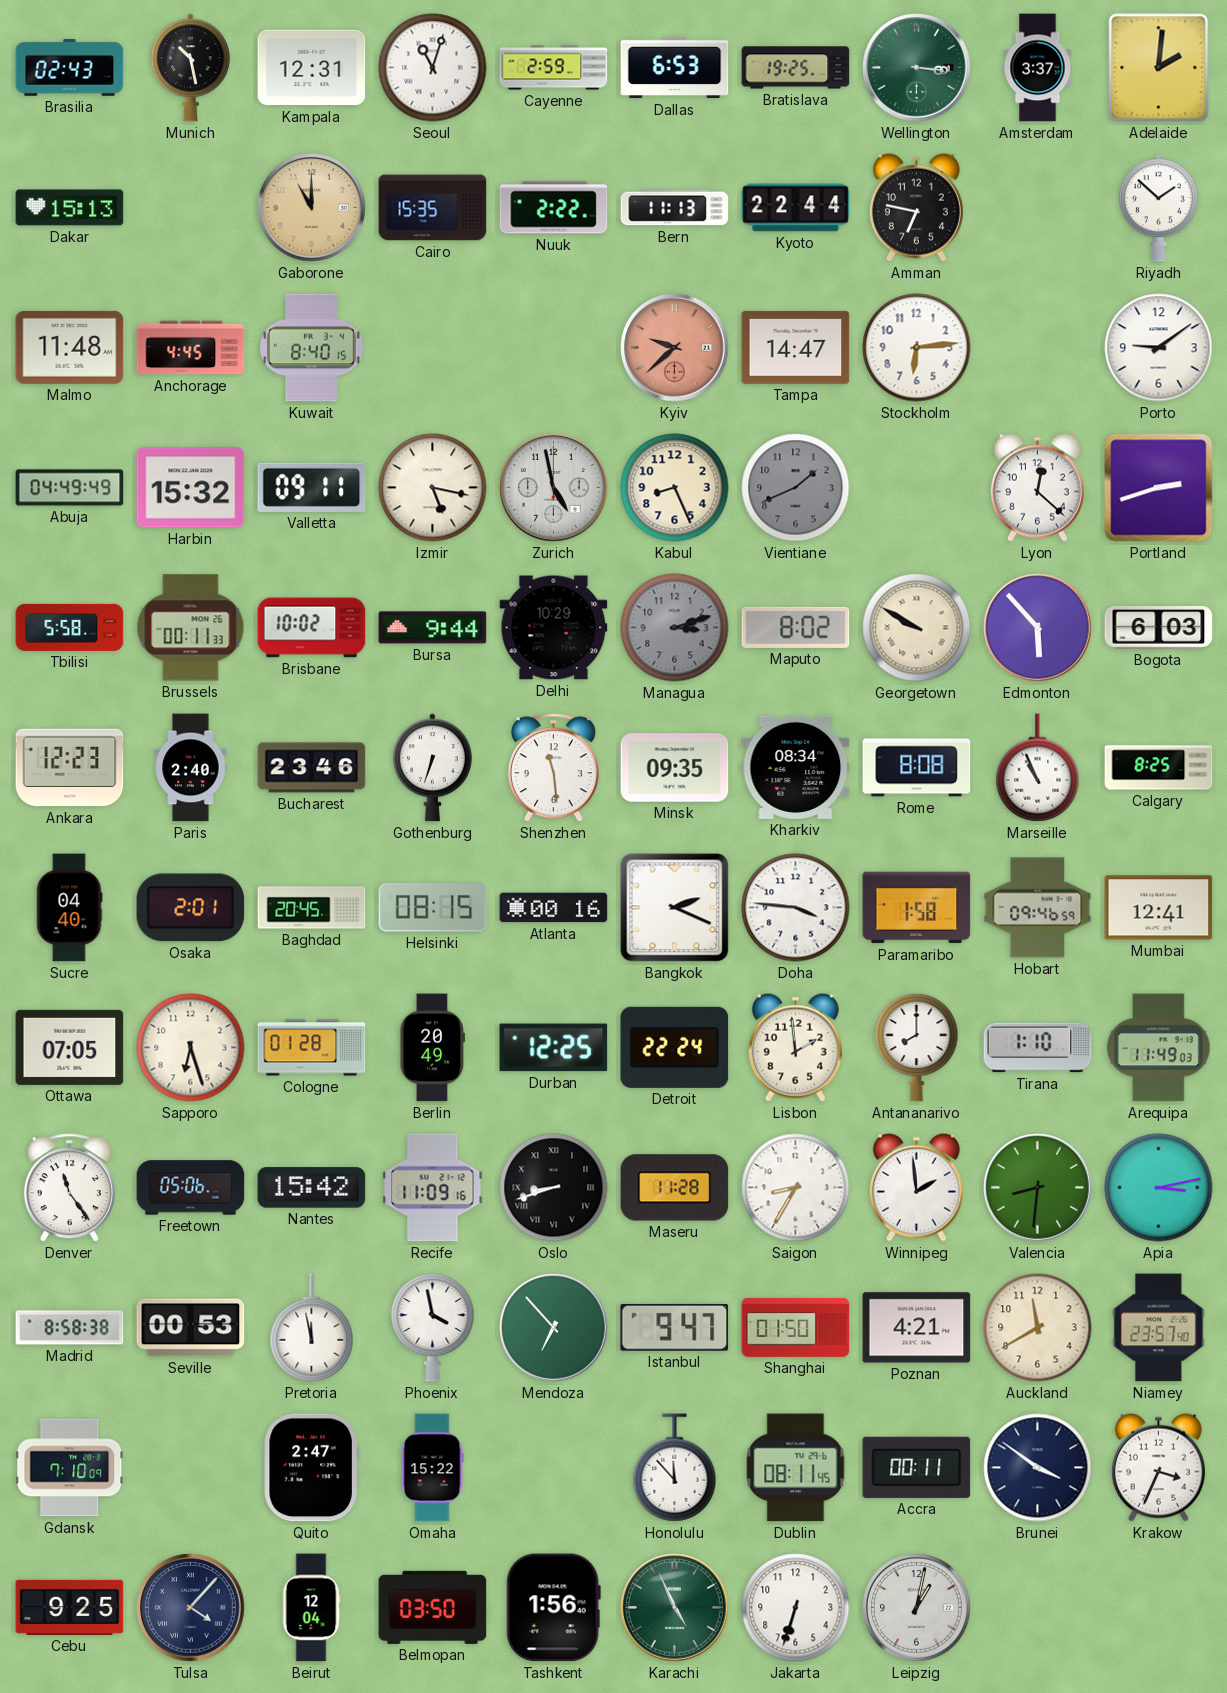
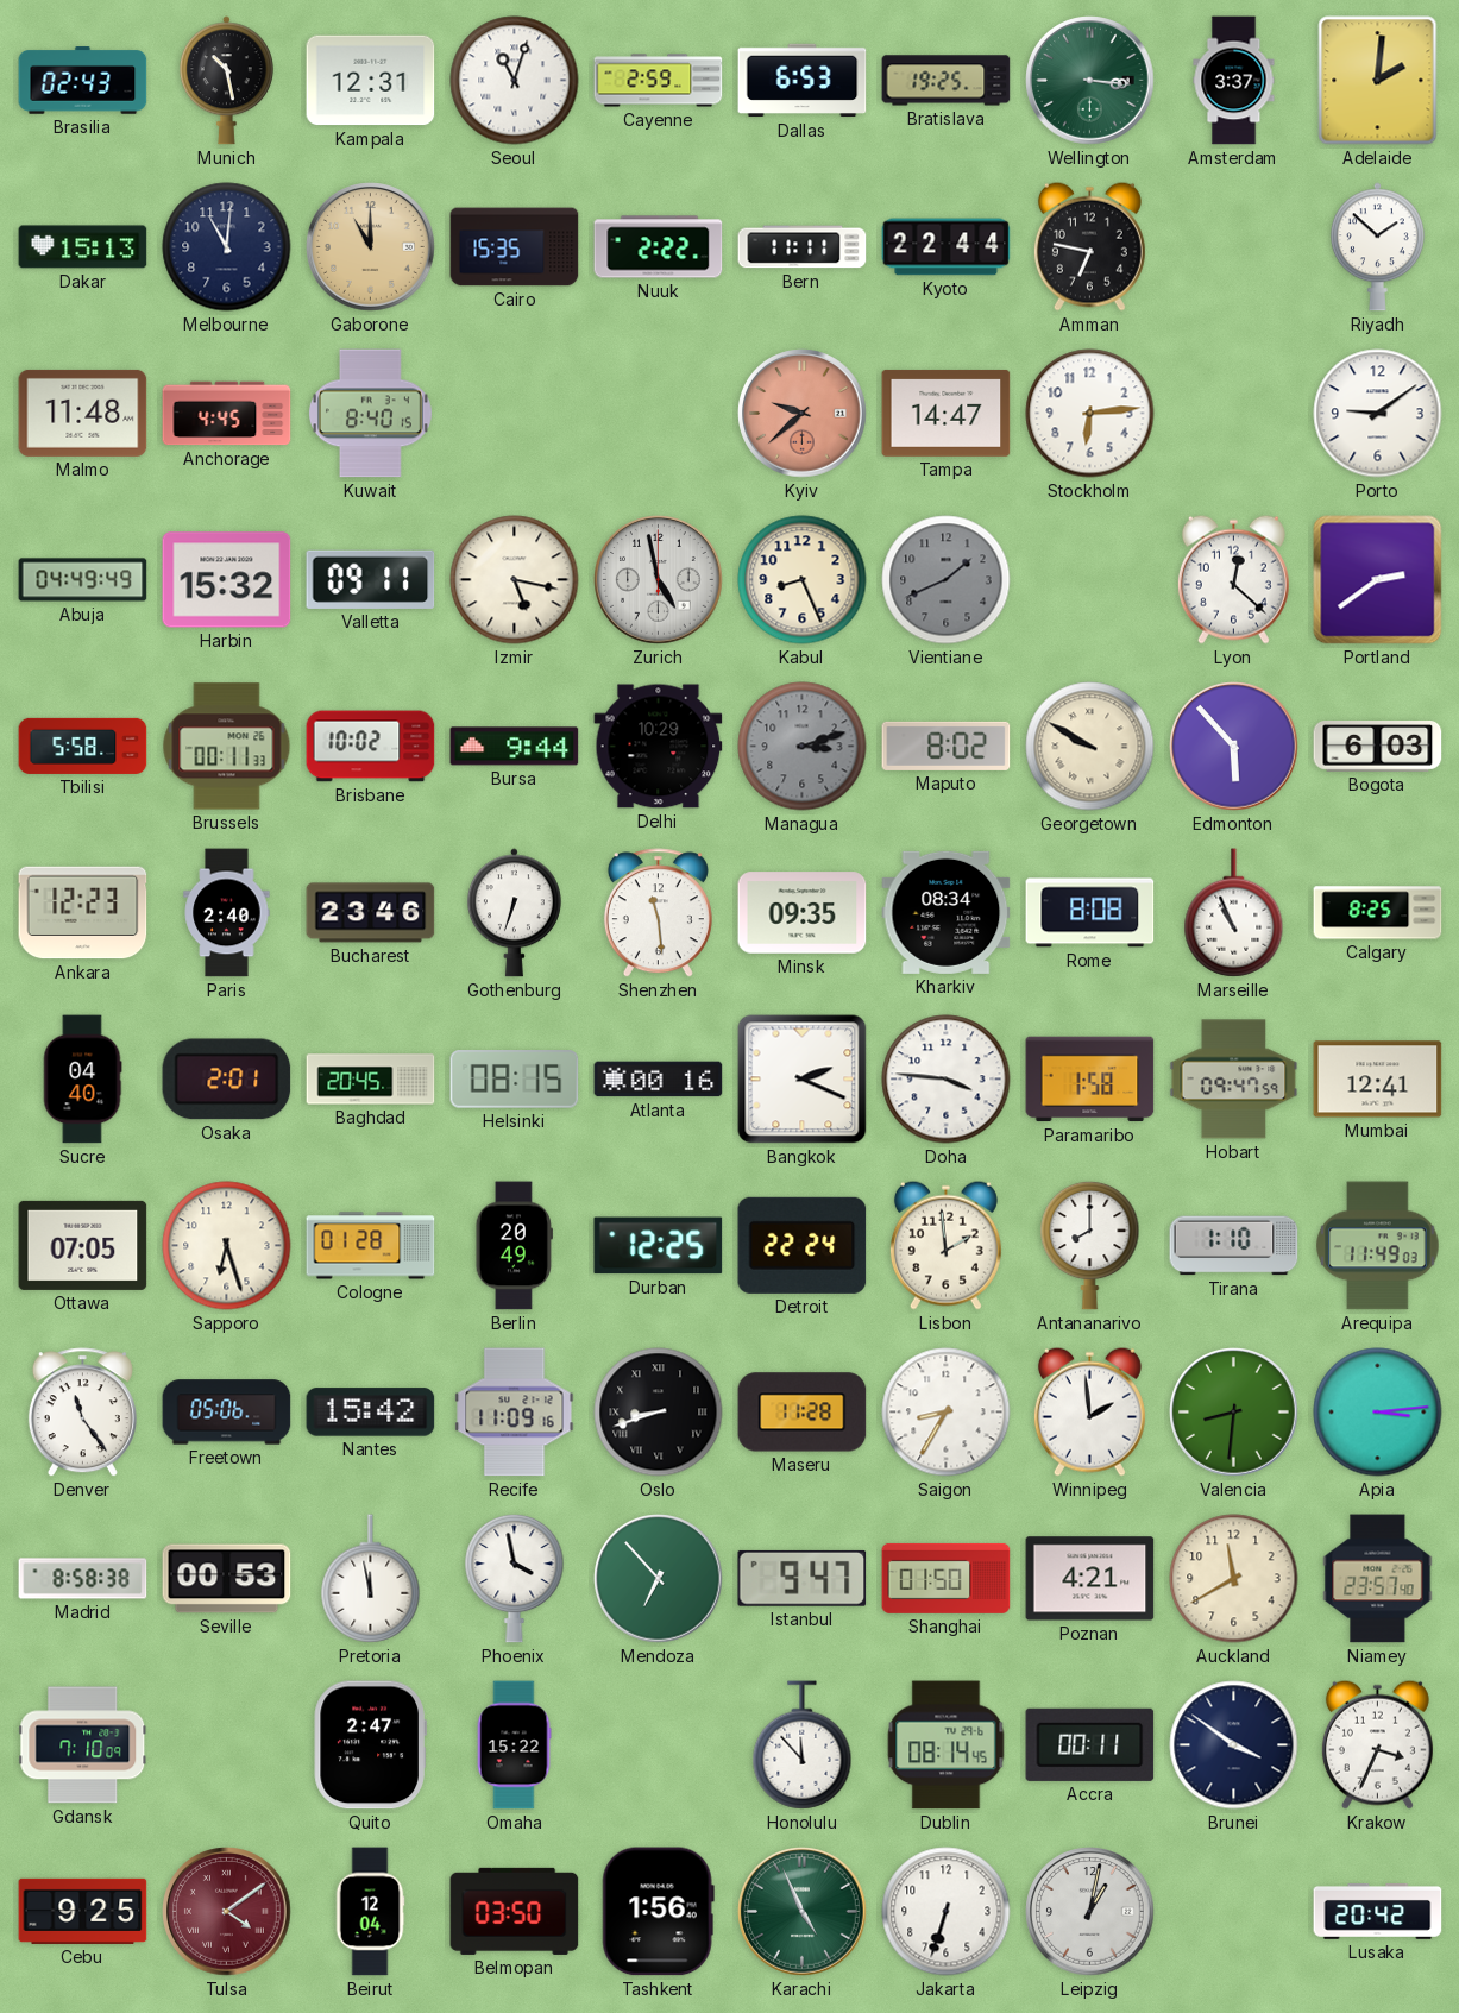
Melbourne: none -> 11:01
Bern: 11:13 -> 11:11
Portland: 2:42 -> 2:39
Hobart: 09:46 -> 09:47
Apia: 3:13 -> 3:14
Dublin: 08:11 -> 08:14
Tulsa: 4:07 -> 4:09
Tulsa dial: navy -> burgundy
Lusaka: none -> 20:42
